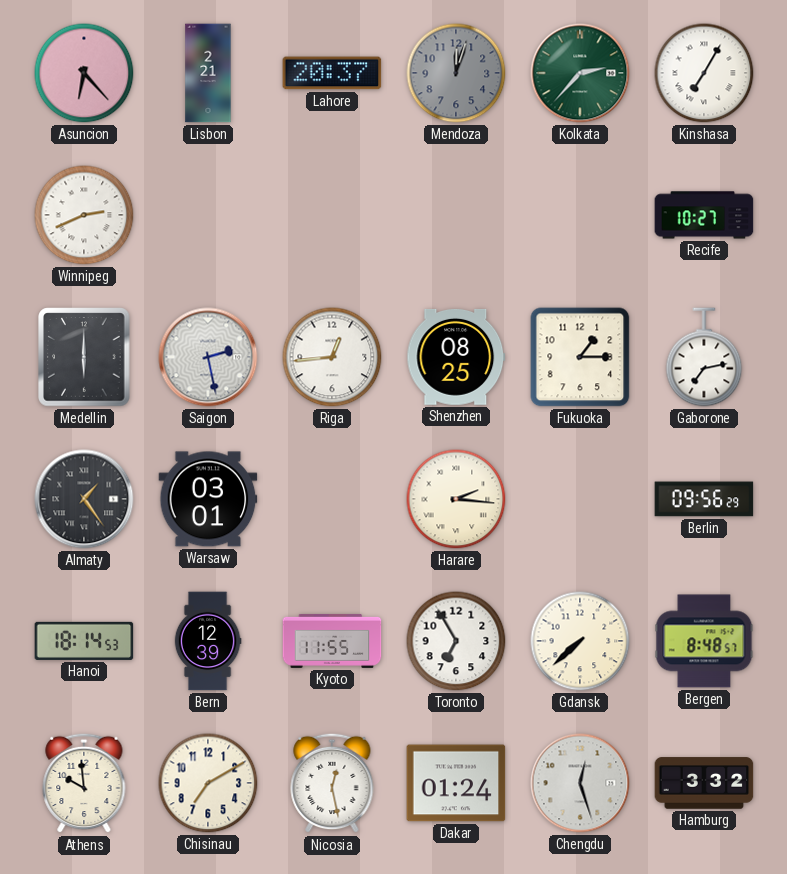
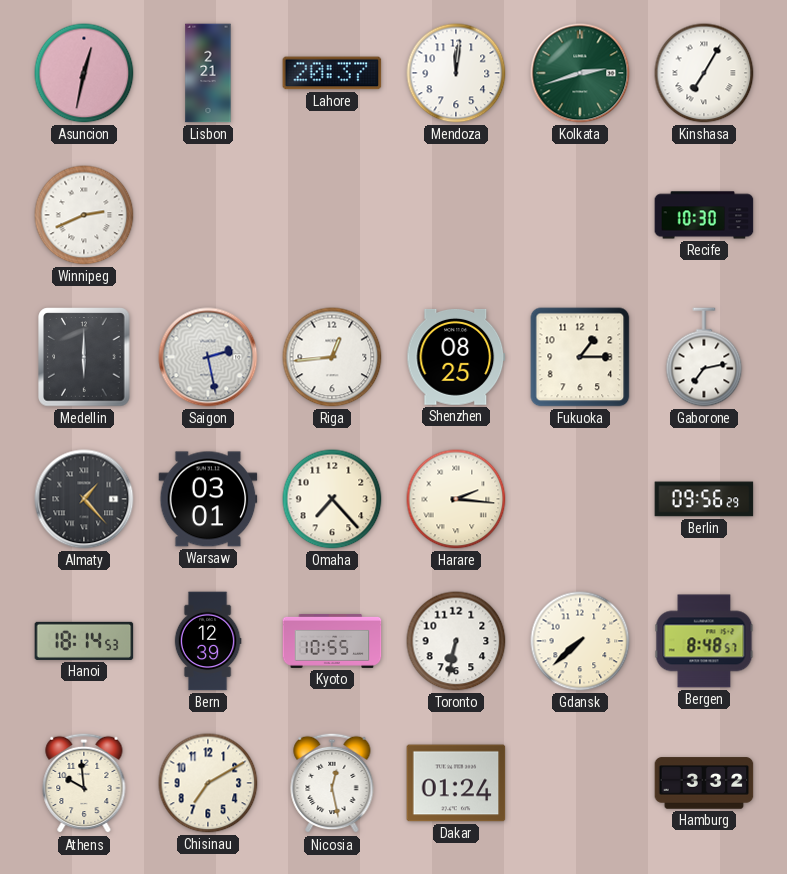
Asuncion: 6:23 -> 12:32
Mendoza: 12:03 -> 12:01
Mendoza dial: grey -> white
Kolkata: 2:37 -> 2:42
Recife: 10:27 -> 10:30
Almaty: 1:24 -> 1:23
Omaha: none -> 7:23
Kyoto: 11:55 -> 10:55
Toronto: 6:55 -> 6:32
Chengdu: 12:27 -> none
